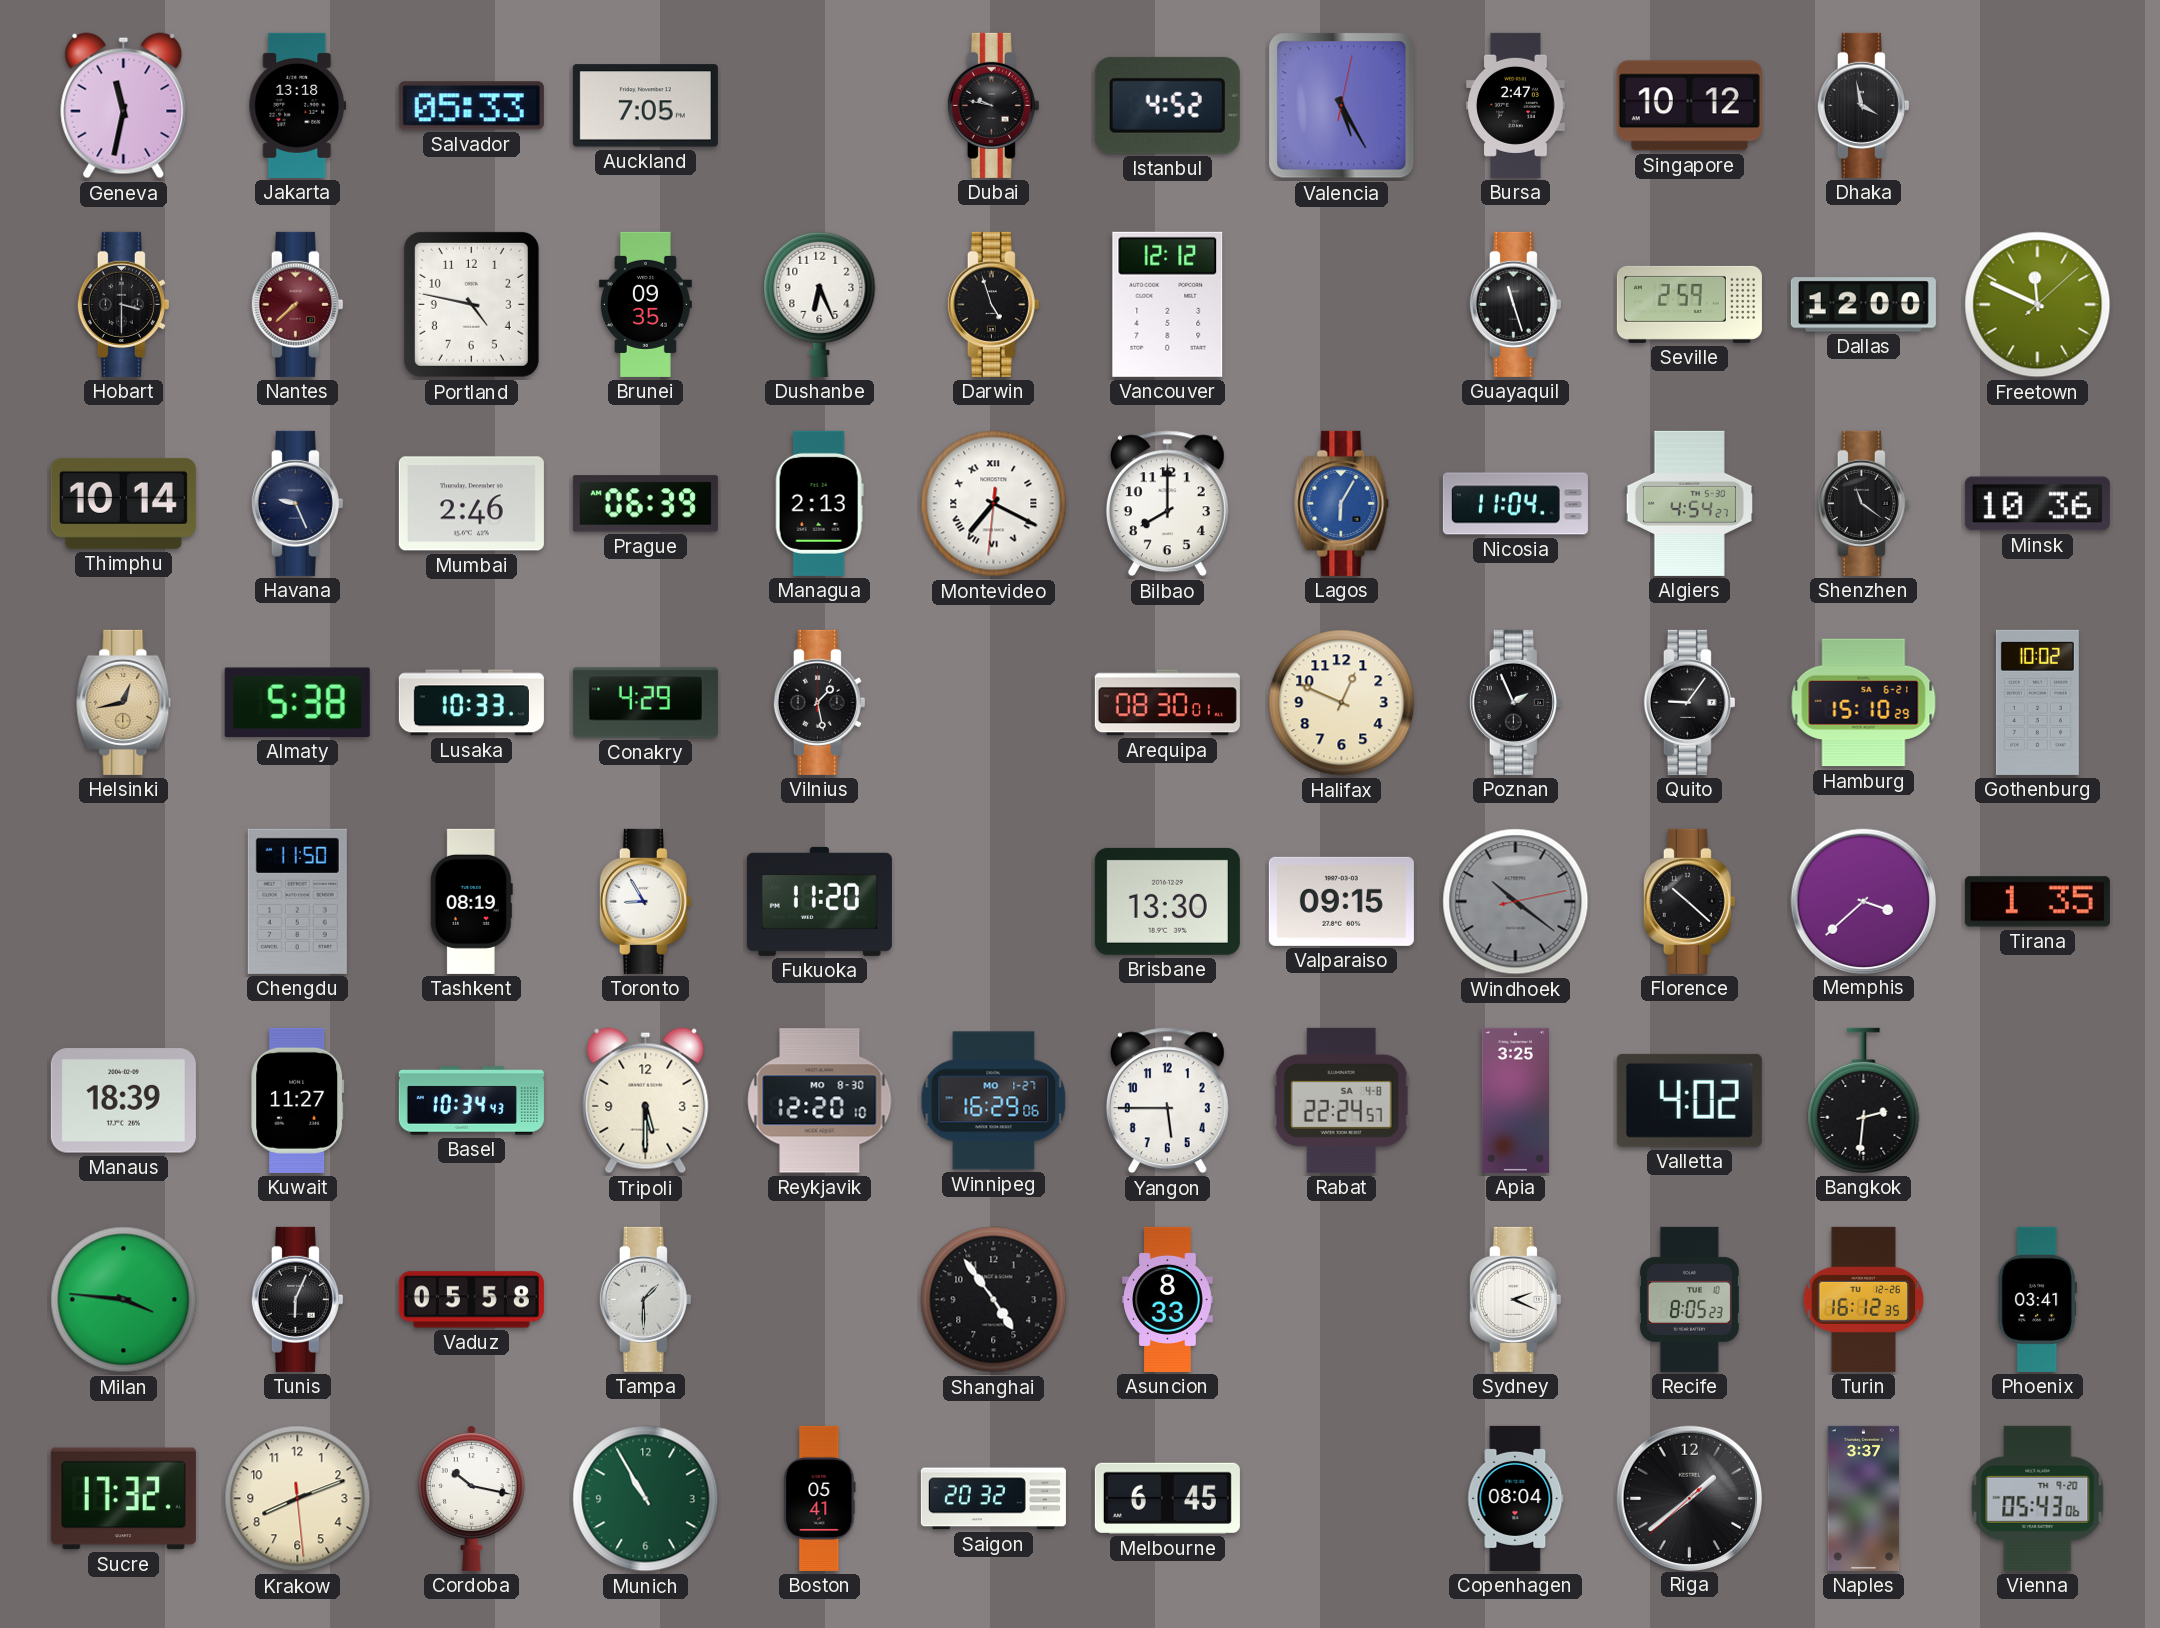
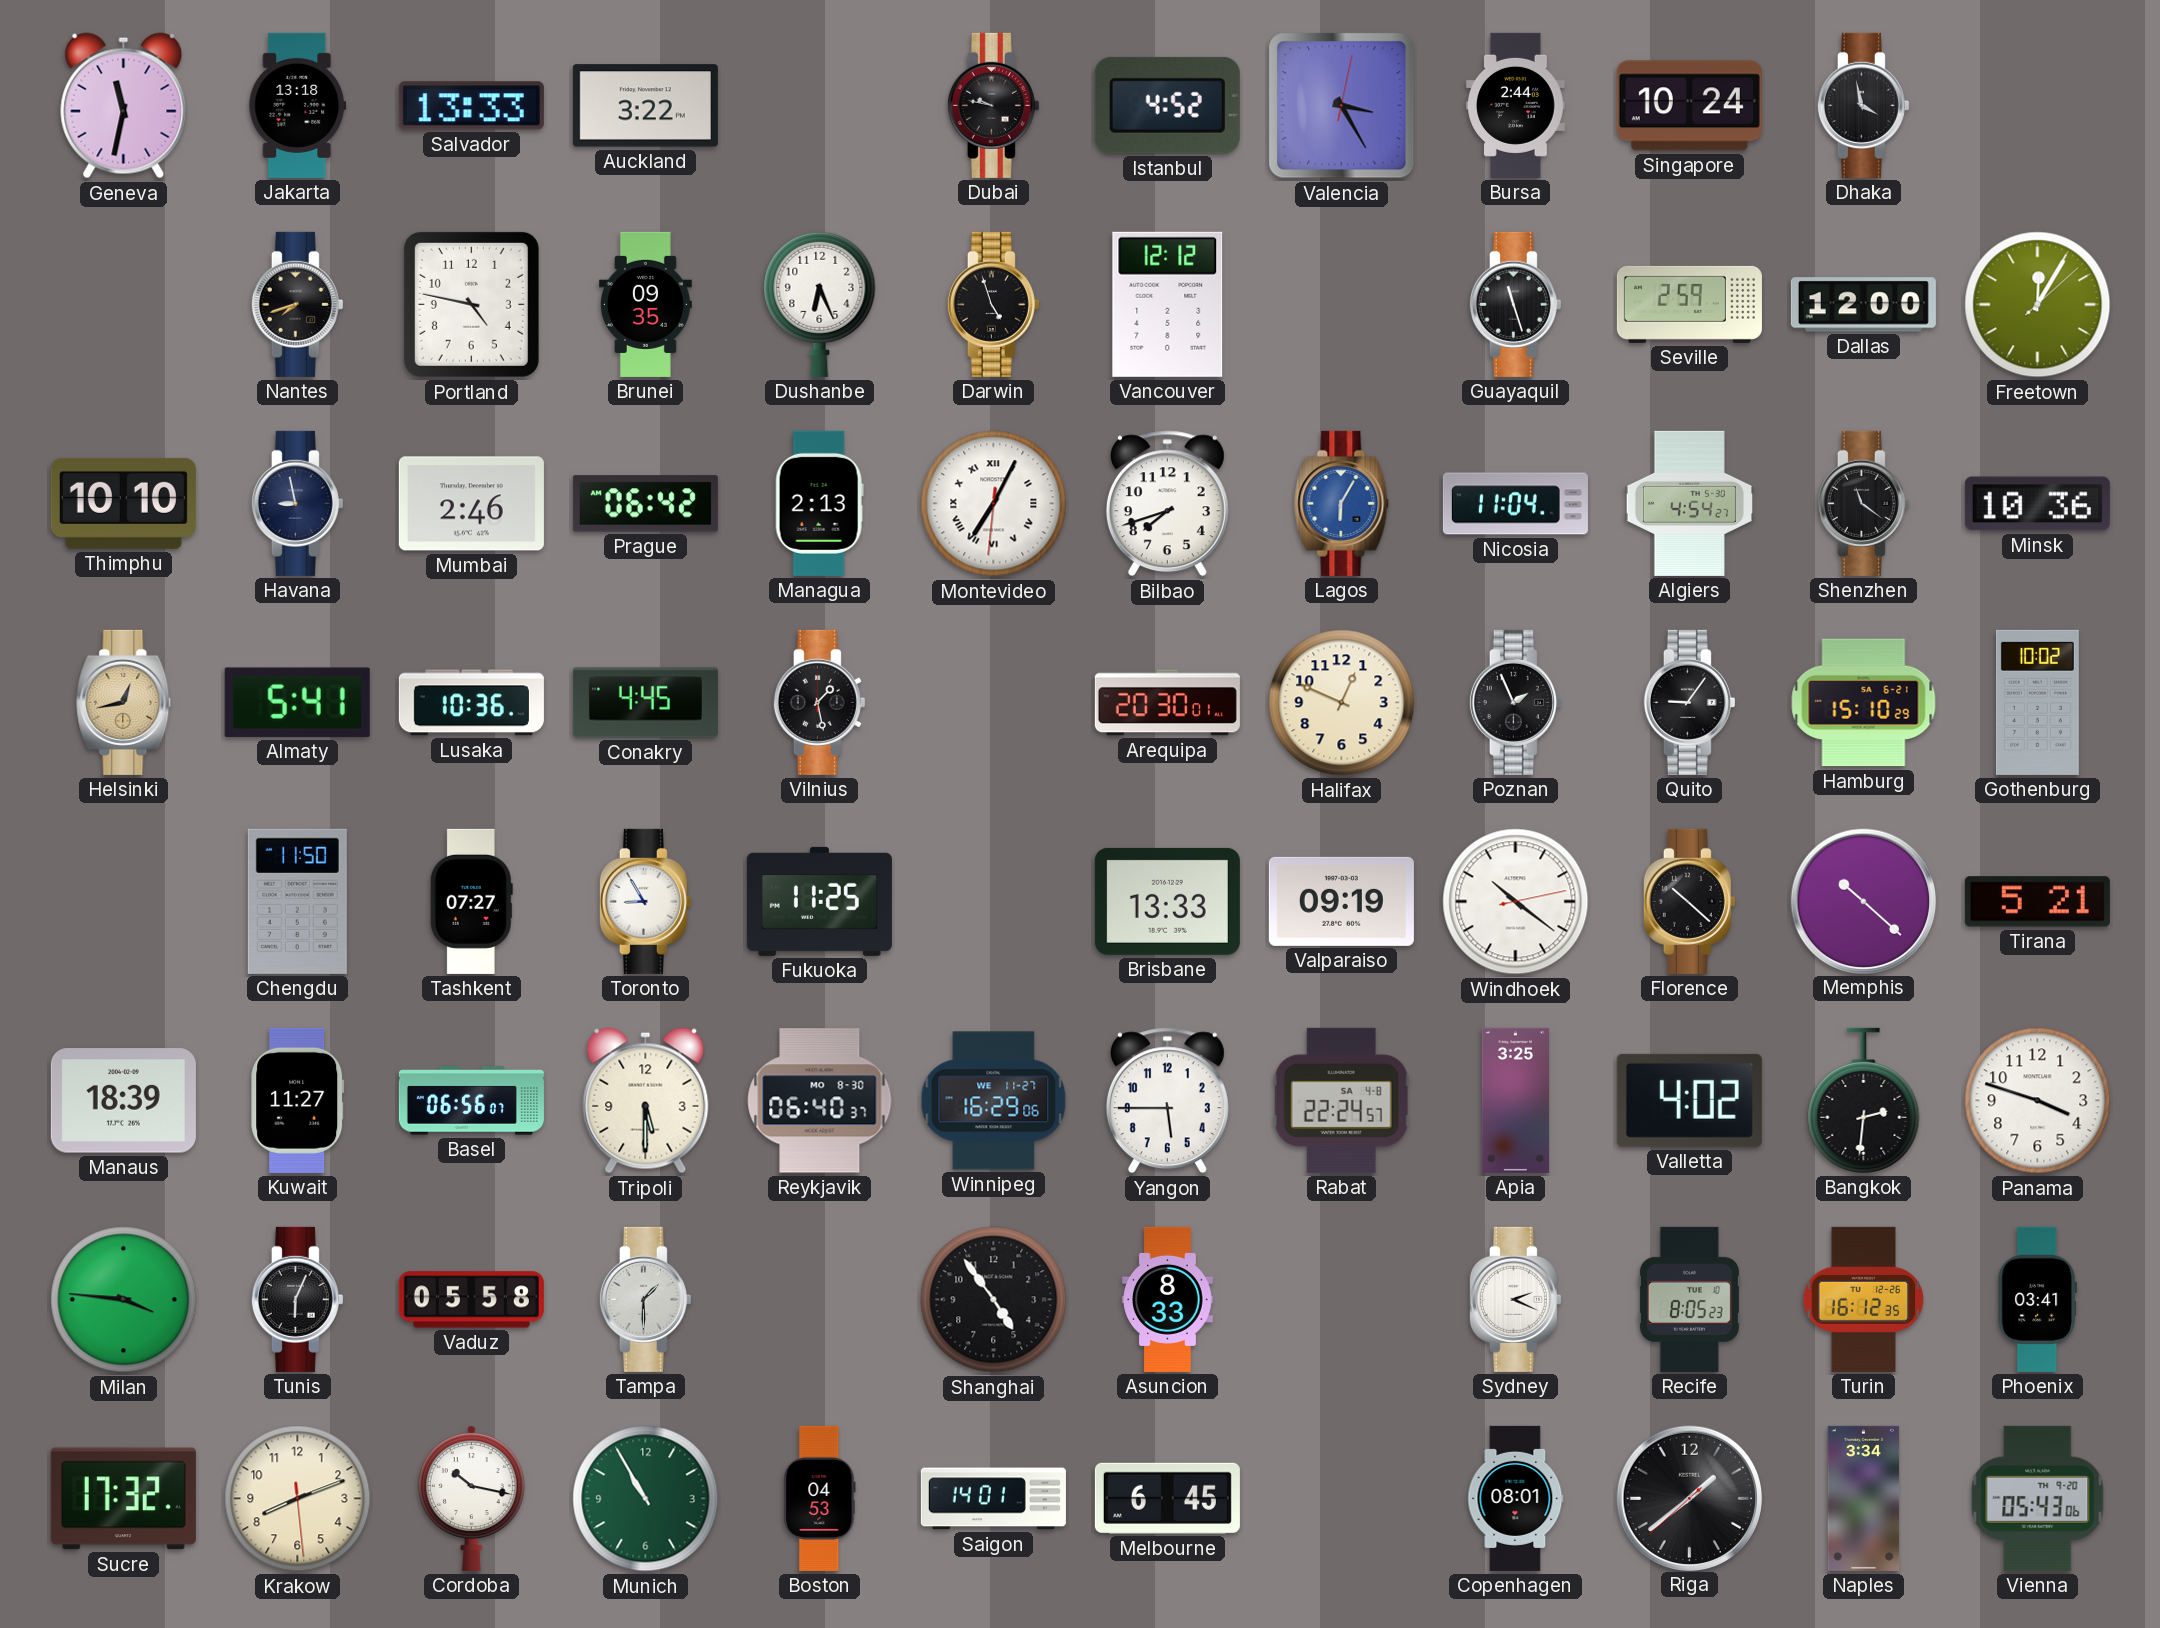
Salvador: 05:33 -> 13:33
Auckland: 7:05 -> 3:22
Valencia: 5:25 -> 3:25
Bursa: 2:47 -> 2:44
Singapore: 10:12 -> 10:24
Hobart: 3:30 -> none
Nantes: 7:38 -> 7:42
Nantes dial: burgundy -> black
Freetown: 11:49 -> 12:05
Thimphu: 10:14 -> 10:10
Havana: 9:26 -> 8:58
Prague: 06:39 -> 06:42
Montevideo: 7:19 -> 7:04
Bilbao: 8:00 -> 7:42
Almaty: 5:38 -> 5:41
Lusaka: 10:33 -> 10:36
Conakry: 4:29 -> 4:45
Arequipa: 08:30 -> 20:30
Tashkent: 08:19 -> 07:27
Fukuoka: 11:20 -> 11:25
Brisbane: 13:30 -> 13:33
Valparaiso: 09:15 -> 09:19
Windhoek dial: grey -> white
Memphis: 3:38 -> 10:22
Tirana: 1:35 -> 5:21
Basel: 10:34 -> 06:56
Reykjavik: 12:20 -> 06:40
Winnipeg date: MO 1-27 -> WE 11-27
Panama: none -> 3:48
Boston: 05:41 -> 04:53
Saigon: 20:32 -> 14:01
Copenhagen: 08:04 -> 08:01
Naples: 3:37 -> 3:34
